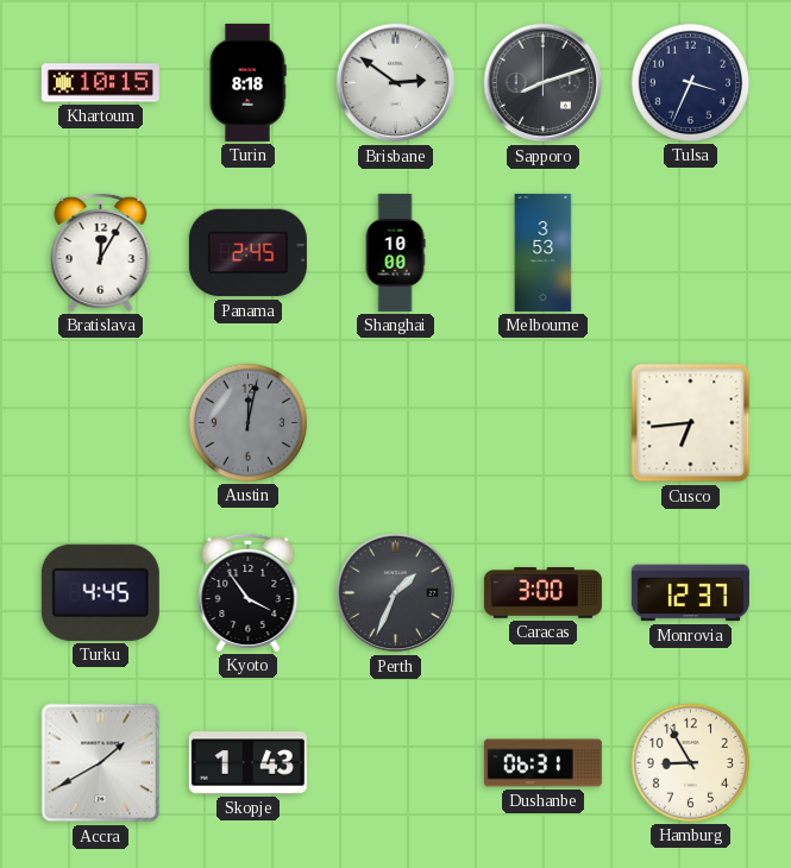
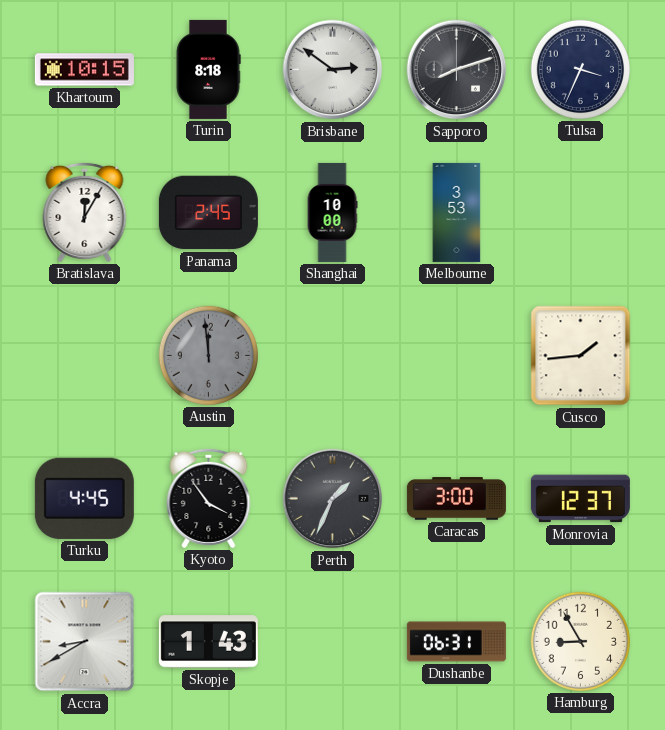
Austin: 12:02 -> 11:59
Cusco: 6:44 -> 1:44
Accra: 1:40 -> 8:40
